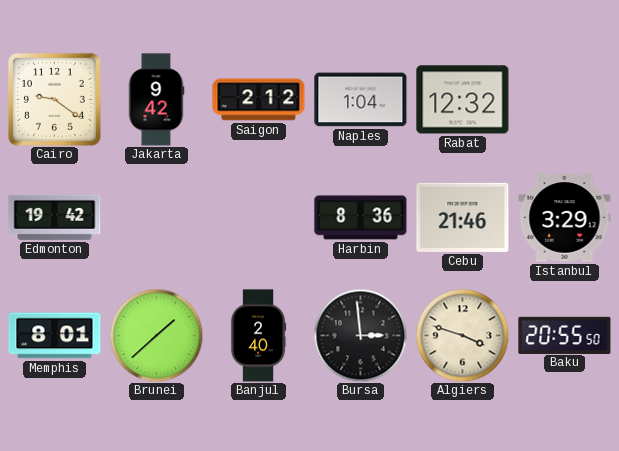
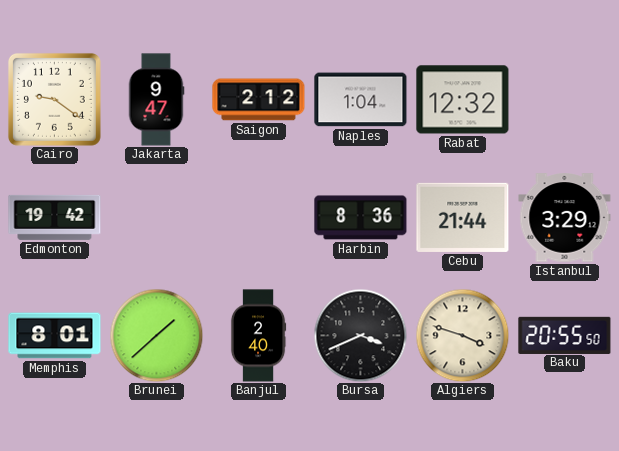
Jakarta: 9:42 -> 9:47
Cebu: 21:46 -> 21:44
Bursa: 2:59 -> 3:41
